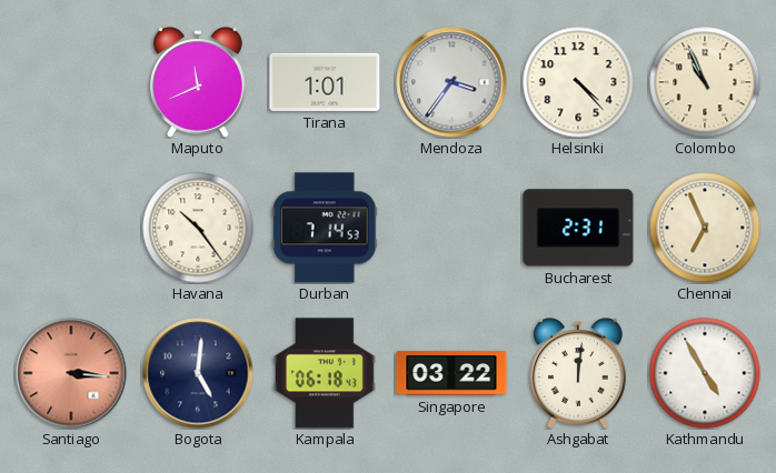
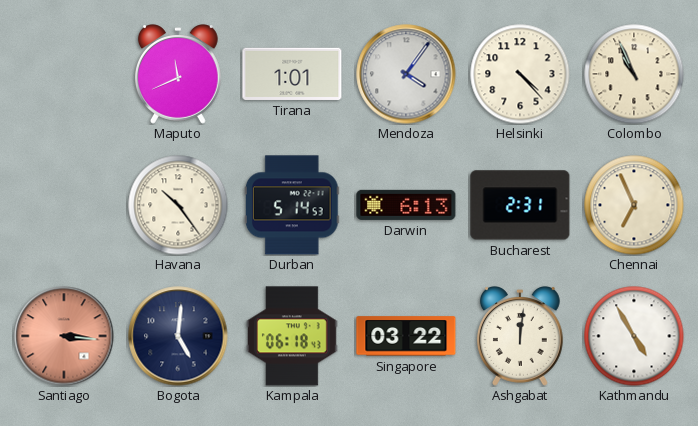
Mendoza: 3:36 -> 4:06
Durban: 7:14 -> 5:14
Darwin: none -> 6:13
